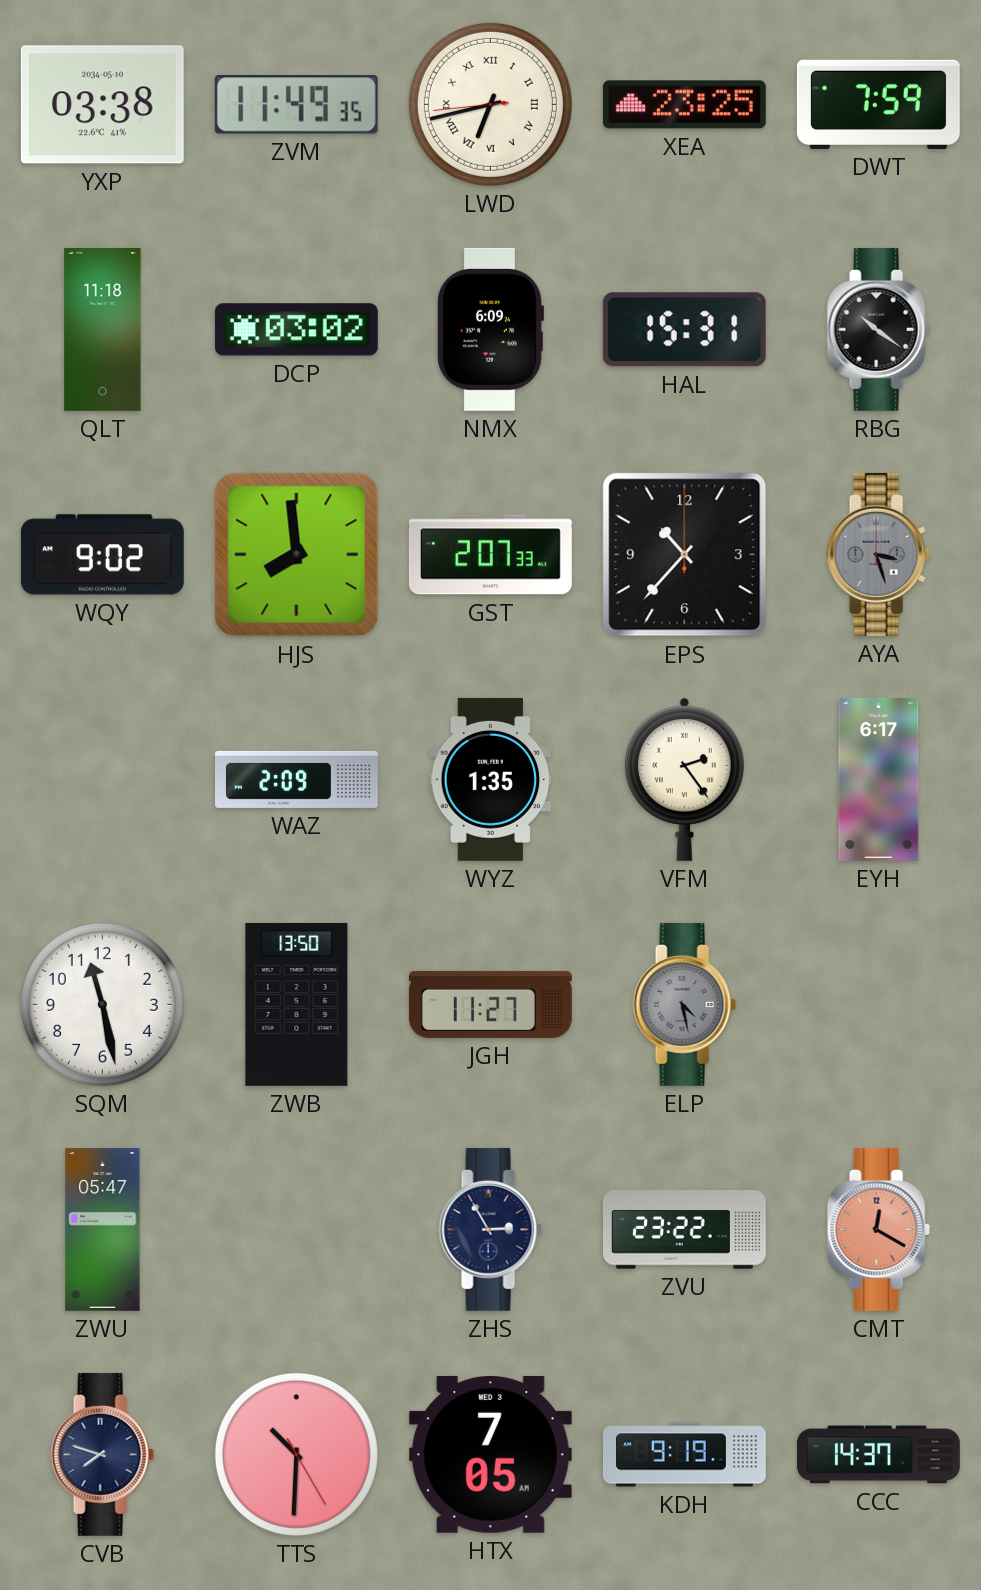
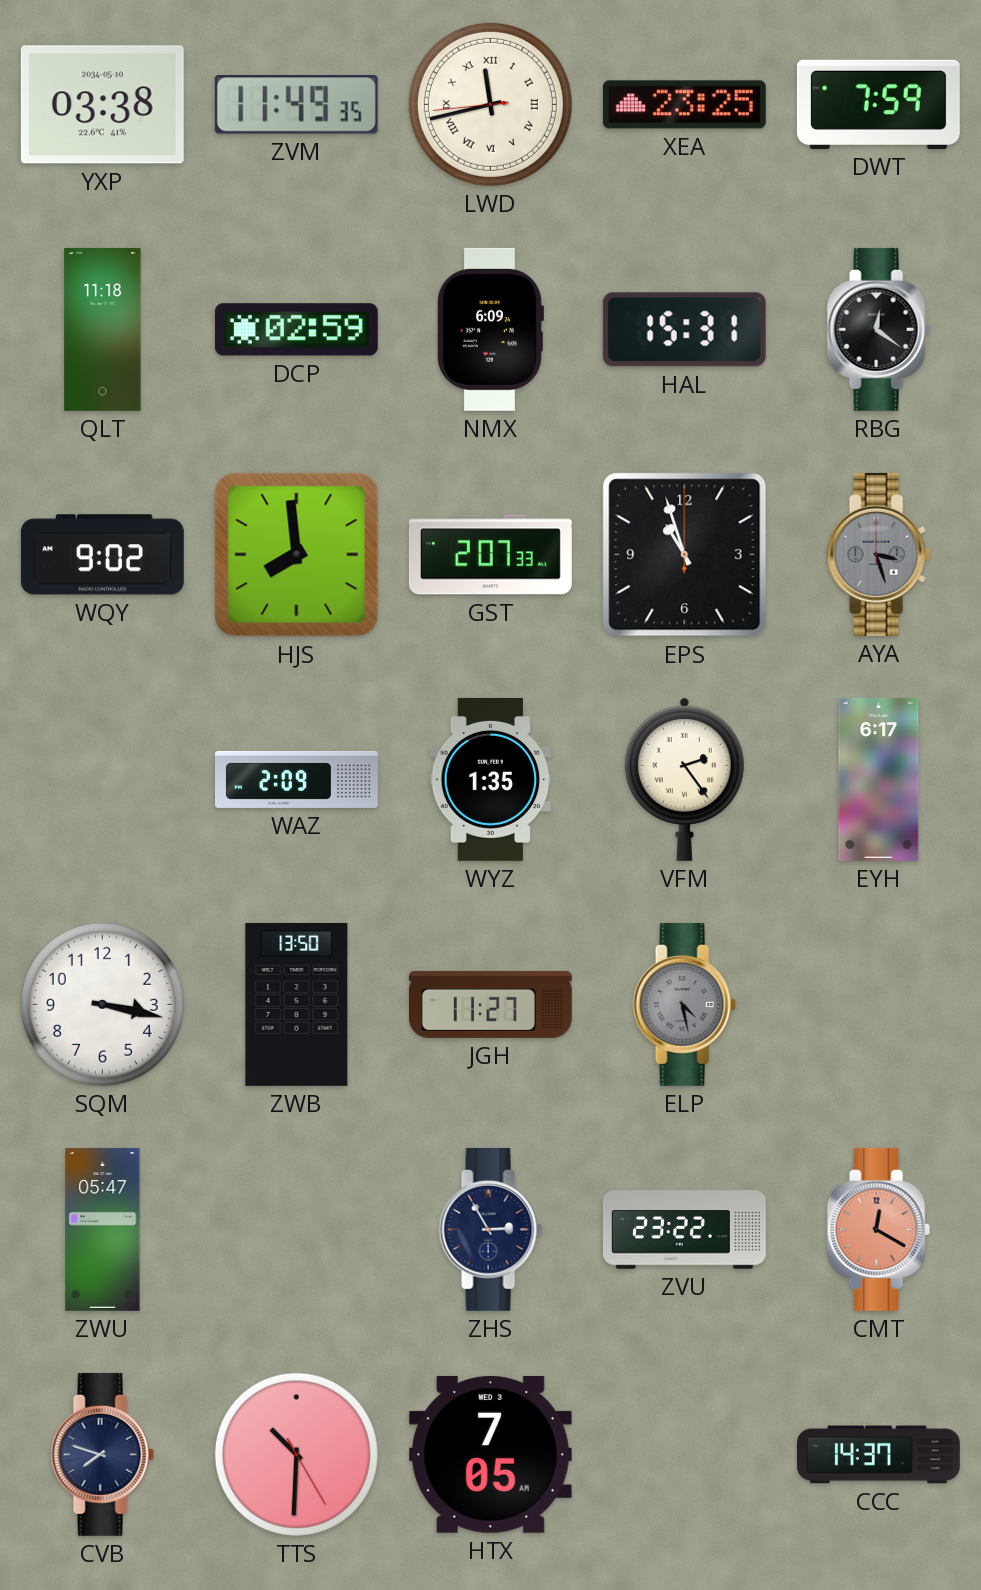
LWD: 6:42 -> 11:42
DCP: 03:02 -> 02:59
RBG: 10:21 -> 12:21
EPS: 10:37 -> 10:57
SQM: 11:28 -> 3:17
KDH: 9:19 -> none
